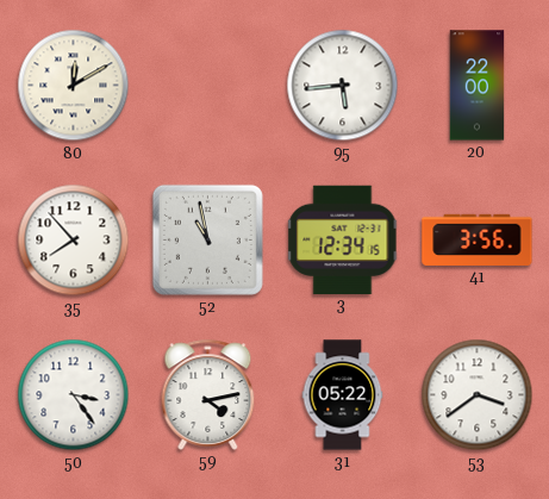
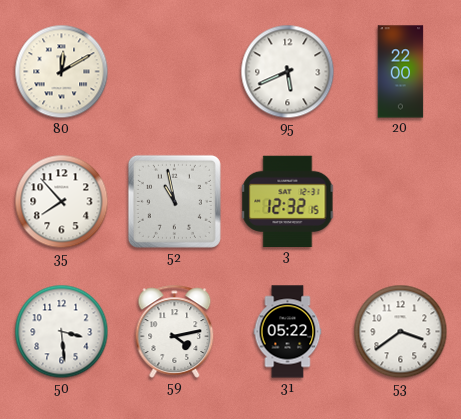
95: 5:44 -> 5:41
3: 12:34 -> 12:32
41: 3:56 -> none
50: 3:24 -> 3:29
